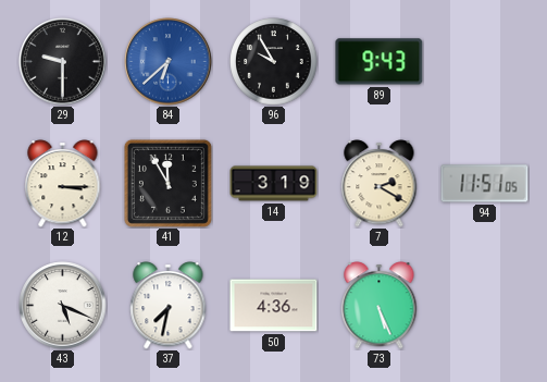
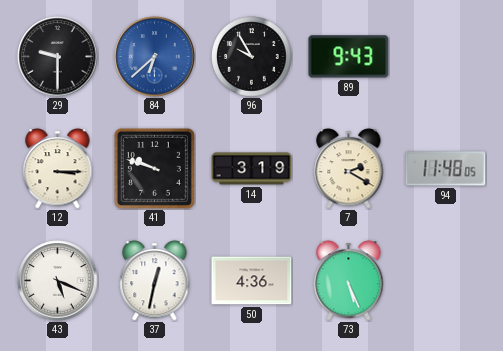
41: 11:55 -> 9:48
94: 11:51 -> 11:48
37: 7:32 -> 12:32
